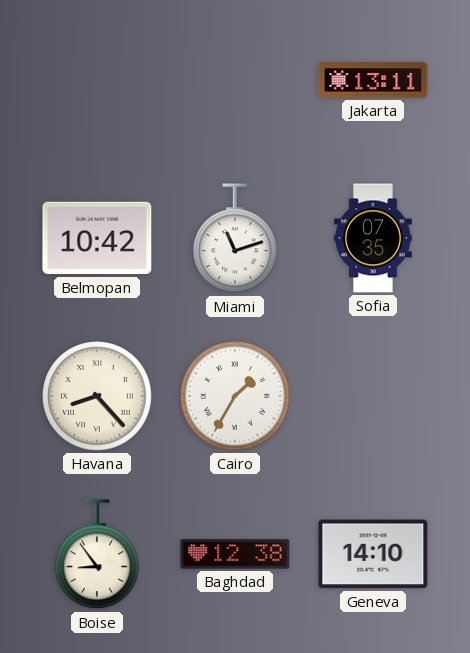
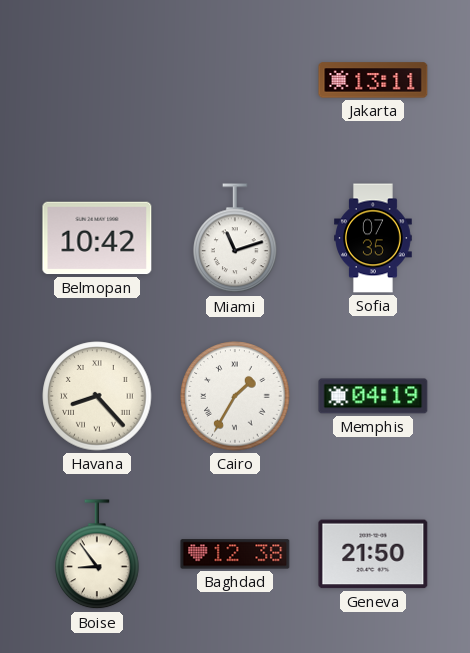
Memphis: none -> 04:19
Geneva: 14:10 -> 21:50
